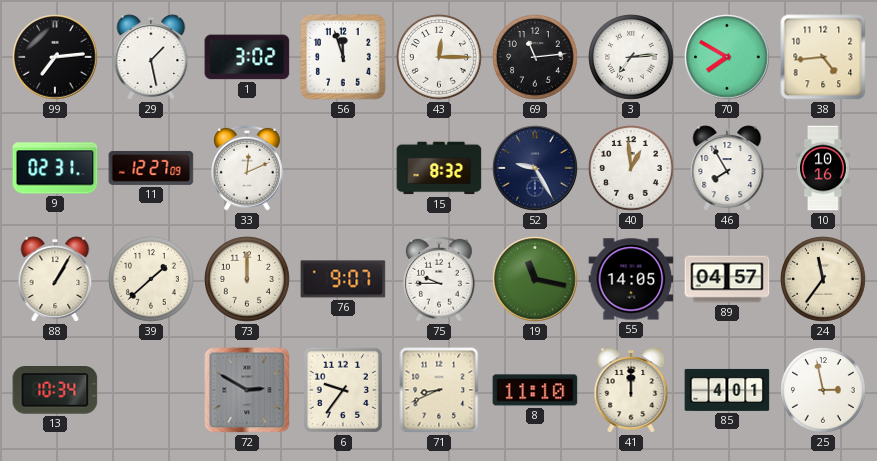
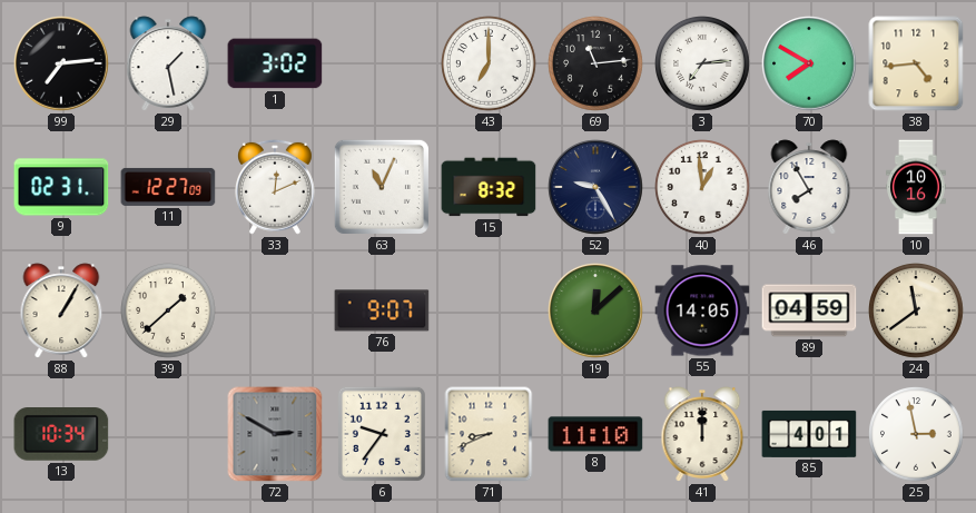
56: 11:57 -> none
43: 12:15 -> 7:00
63: none -> 11:04
73: 12:00 -> none
75: 9:45 -> none
19: 11:17 -> 12:08
89: 04:57 -> 04:59
24: 11:36 -> 11:39
